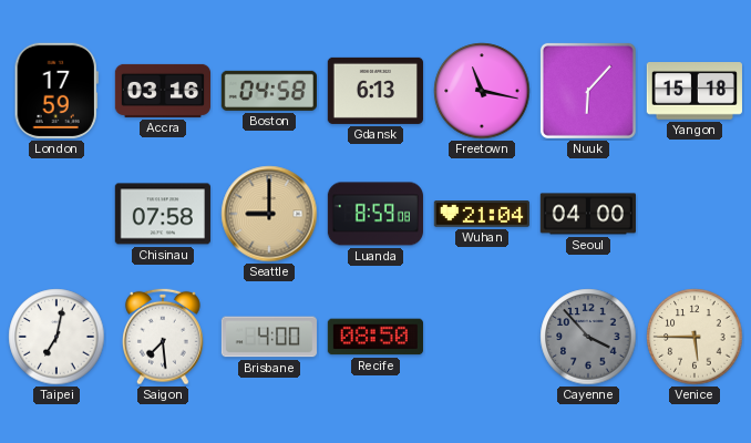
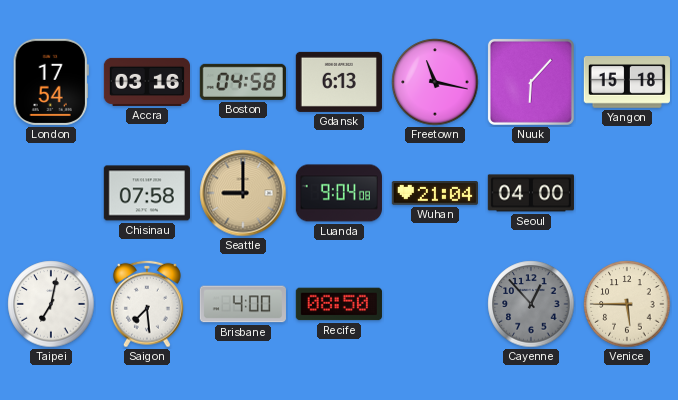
London: 17:59 -> 17:54
Luanda: 8:59 -> 9:04
Cayenne: 3:53 -> 12:53
